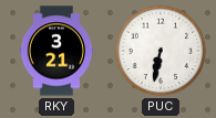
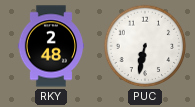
RKY: 3:21 -> 2:48
